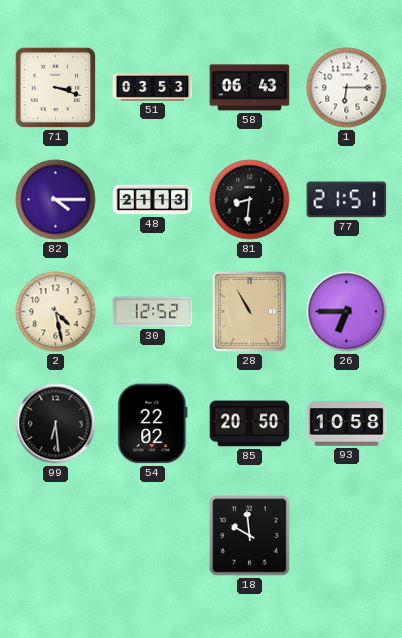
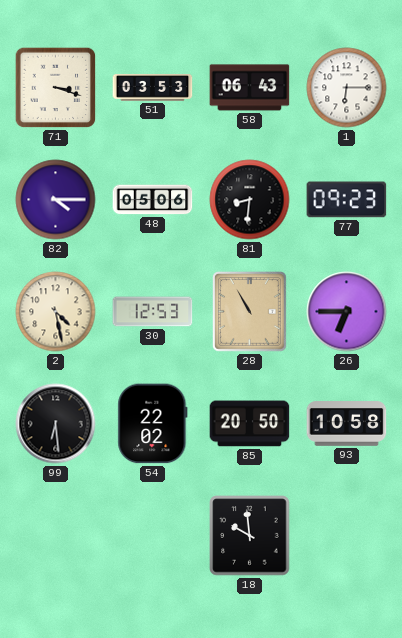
48: 21:13 -> 05:06
77: 21:51 -> 09:23
30: 12:52 -> 12:53
